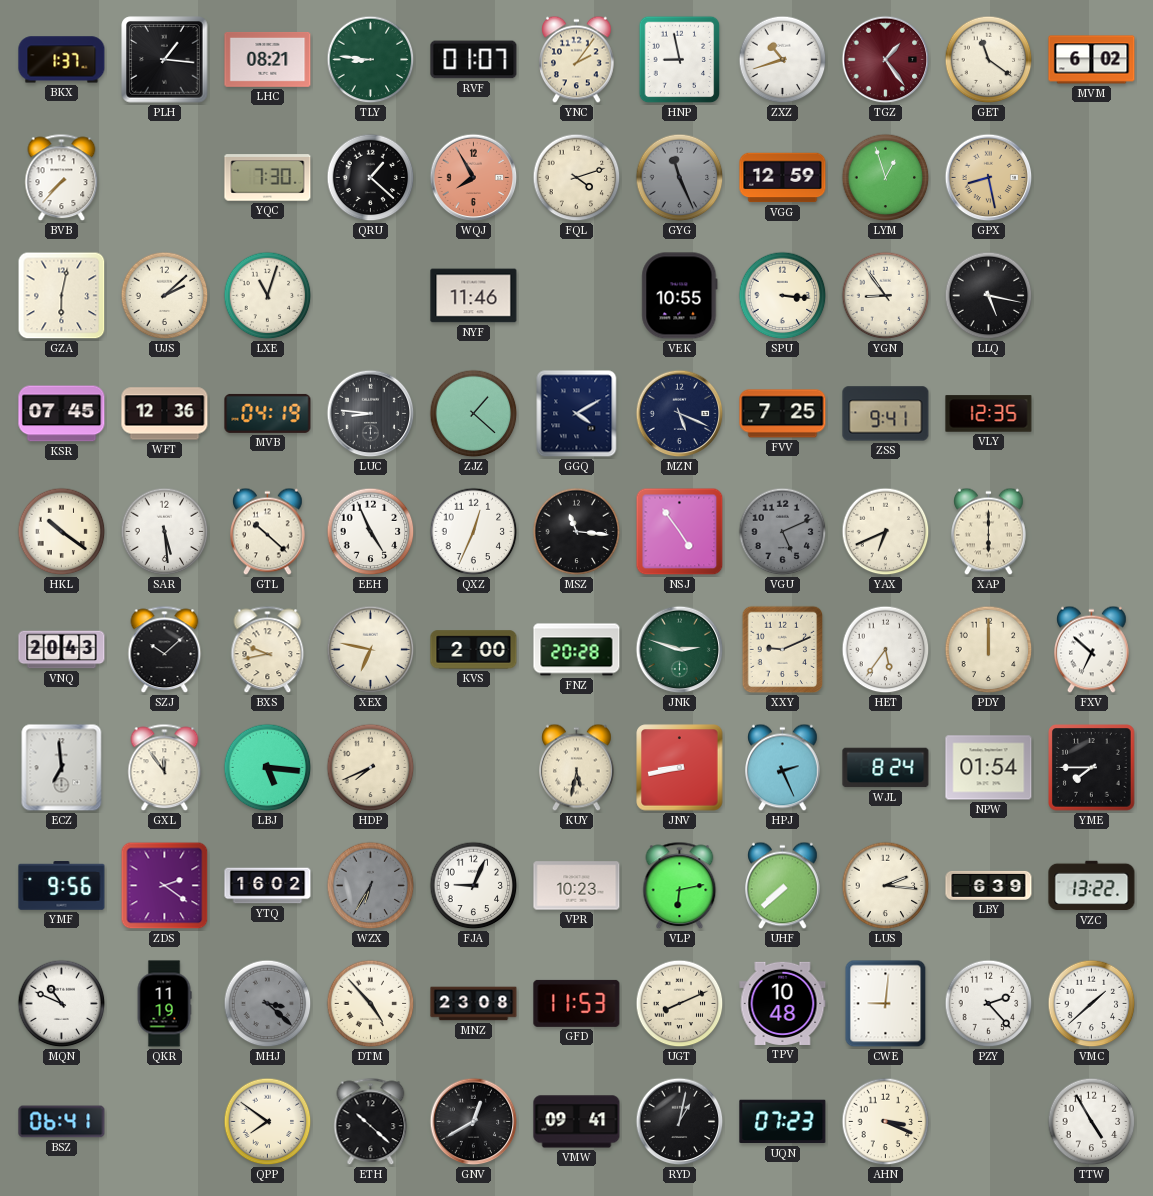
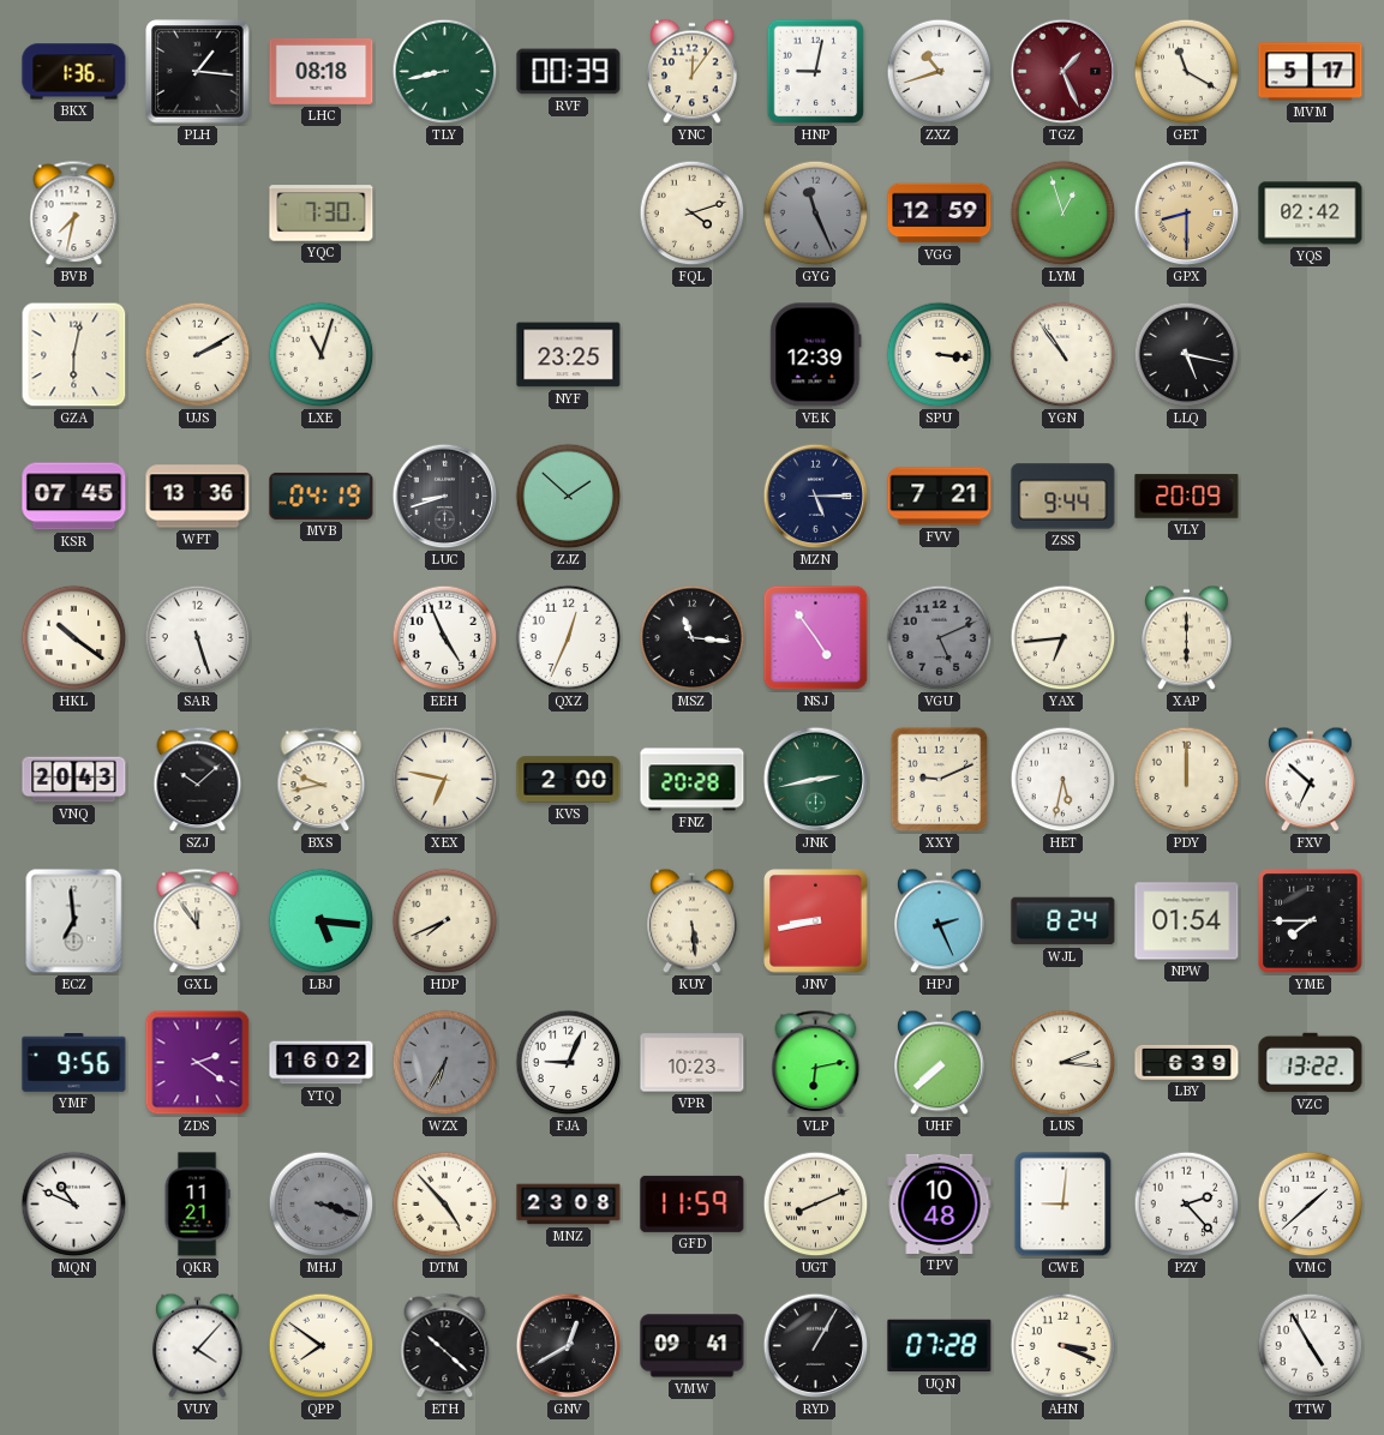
BKX: 1:37 -> 1:36
LHC: 08:21 -> 08:18
TLY: 8:46 -> 8:43
RVF: 01:07 -> 00:39
YNC: 2:06 -> 12:06
HNP: 8:58 -> 9:02
TGZ: 1:24 -> 1:26
GET: 11:21 -> 11:20
MVM: 6:02 -> 5:17
BVB: 7:37 -> 7:32
QRU: 1:22 -> none
WQJ: 7:55 -> none
GPX: 8:28 -> 8:30
YQS: none -> 02:42
UJS: 2:08 -> 2:10
NYF: 11:46 -> 23:25
VEK: 10:55 -> 12:39
YGN: 8:54 -> 10:54
WFT: 12:36 -> 13:36
LUC: 8:46 -> 8:42
ZJZ: 1:22 -> 1:52
GGQ: 4:10 -> none
MZN: 5:19 -> 5:15
FVV: 7:25 -> 7:21
ZSS: 9:41 -> 9:44
VLY: 12:35 -> 20:09
SAR: 5:29 -> 5:27
GTL: 10:22 -> none
YAX: 6:41 -> 6:44
JNK: 2:48 -> 2:43
HET: 5:36 -> 5:32
KUY: 5:32 -> 5:29
QKR: 11:19 -> 11:21
MHJ: 3:22 -> 3:18
GFD: 11:53 -> 11:59
BSZ: 06:41 -> none
VUY: none -> 4:07
RYD: 1:02 -> 1:05
UQN: 07:23 -> 07:28
